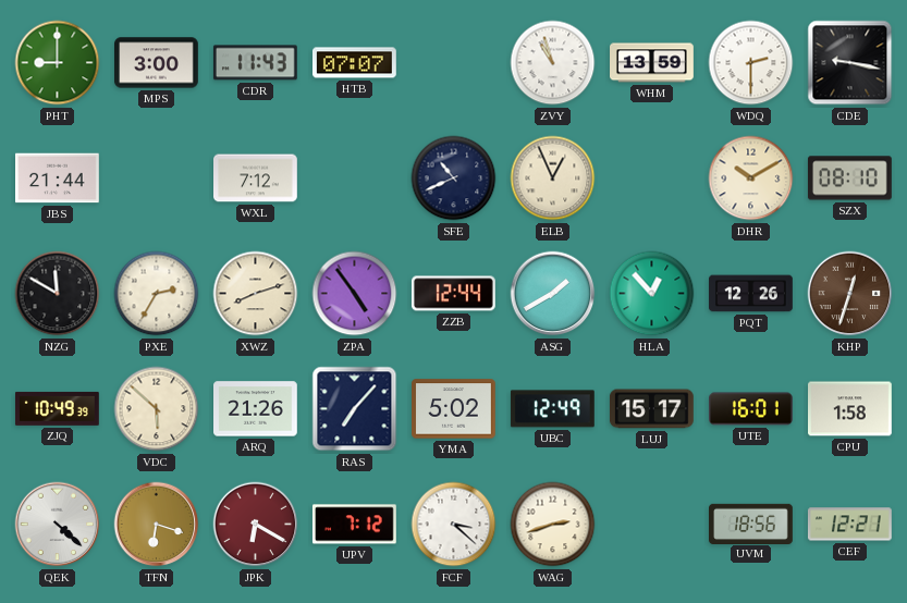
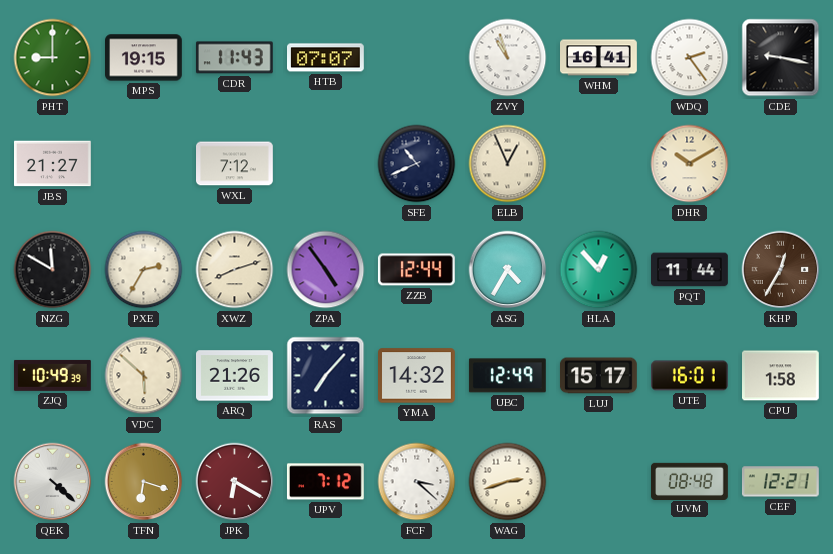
MPS: 3:00 -> 19:15
WHM: 13:59 -> 16:41
WDQ: 2:30 -> 2:24
JBS: 21:44 -> 21:27
SZX: 08:10 -> none
ASG: 1:40 -> 4:35
PQT: 12:26 -> 11:44
KHP: 12:33 -> 12:35
YMA: 5:02 -> 14:32
UVM: 18:56 -> 08:48
